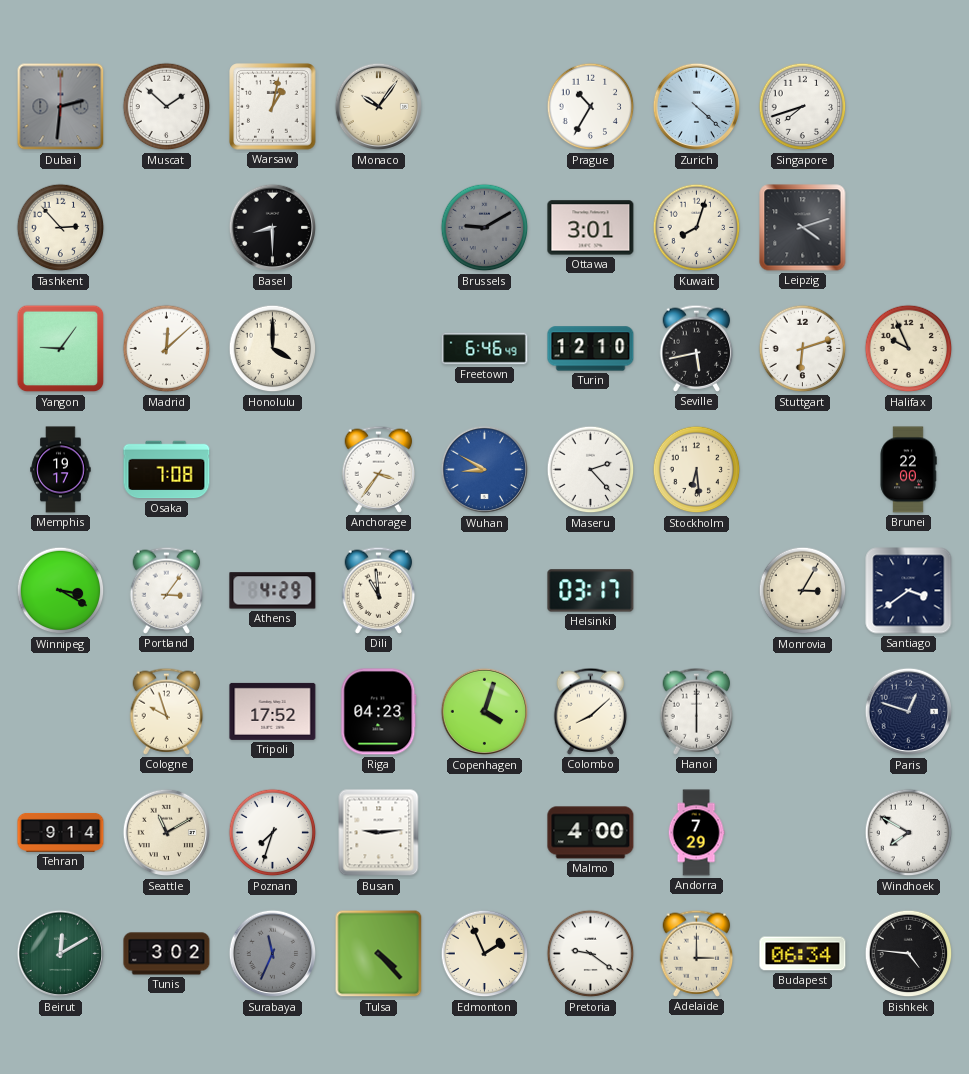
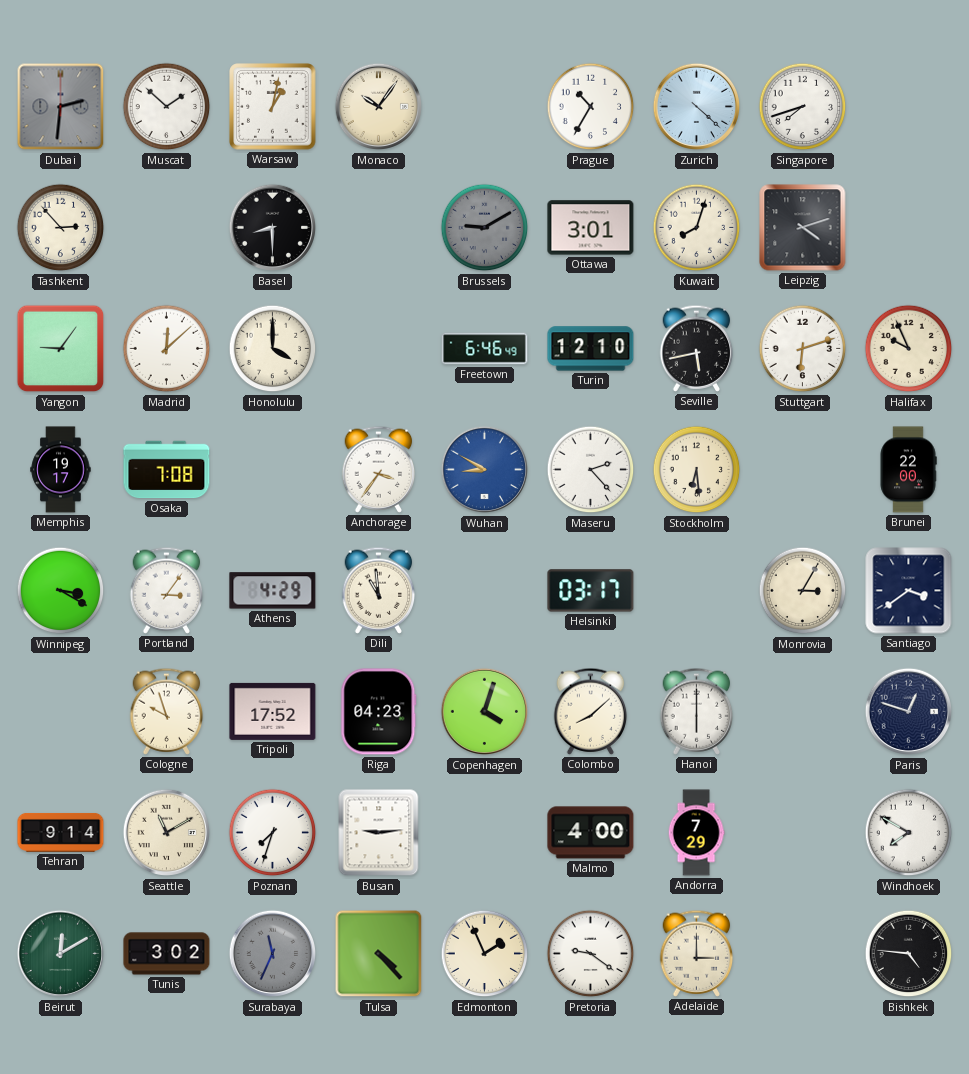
Budapest: 06:34 -> none
